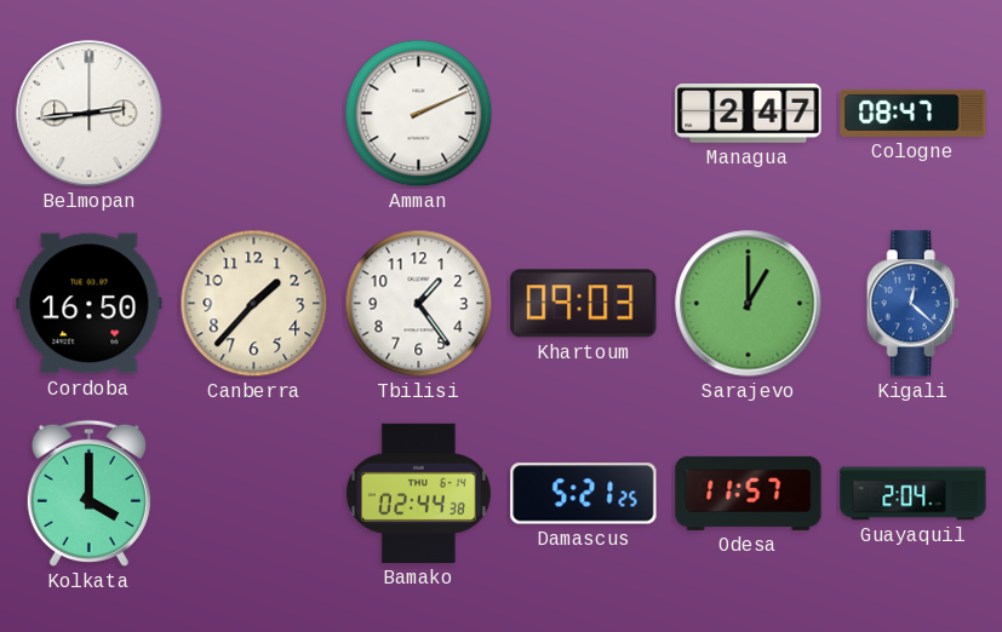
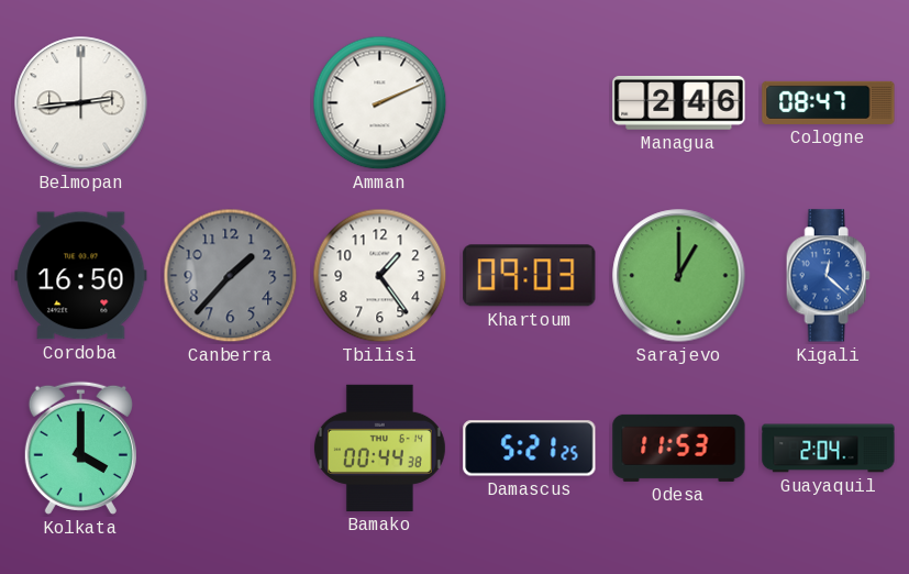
Managua: 2:47 -> 2:46
Canberra dial: cream -> grey
Bamako: 02:44 -> 00:44
Odesa: 11:57 -> 11:53
